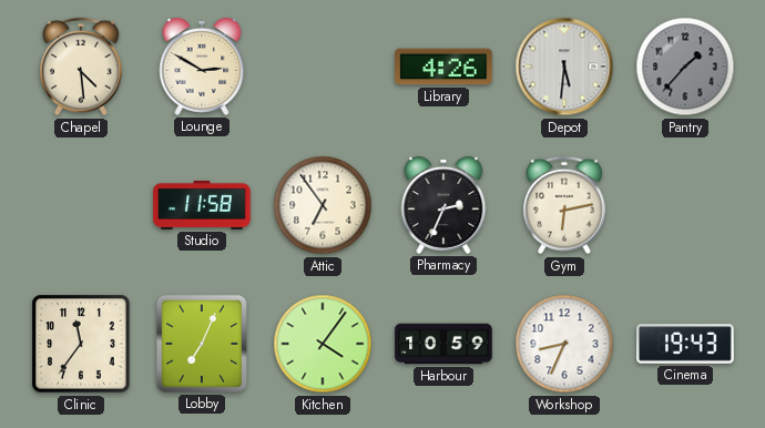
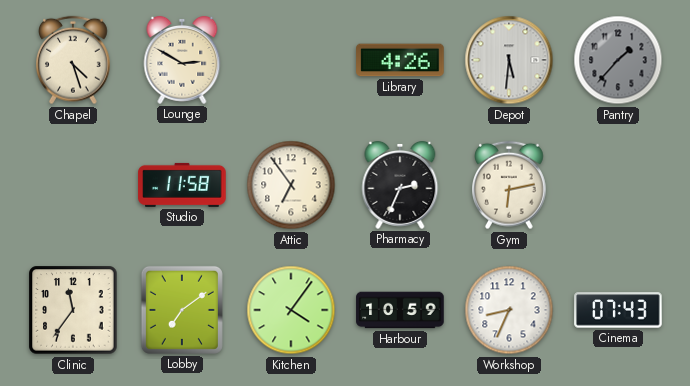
Chapel: 4:29 -> 4:27
Lobby: 7:04 -> 7:09
Cinema: 19:43 -> 07:43
